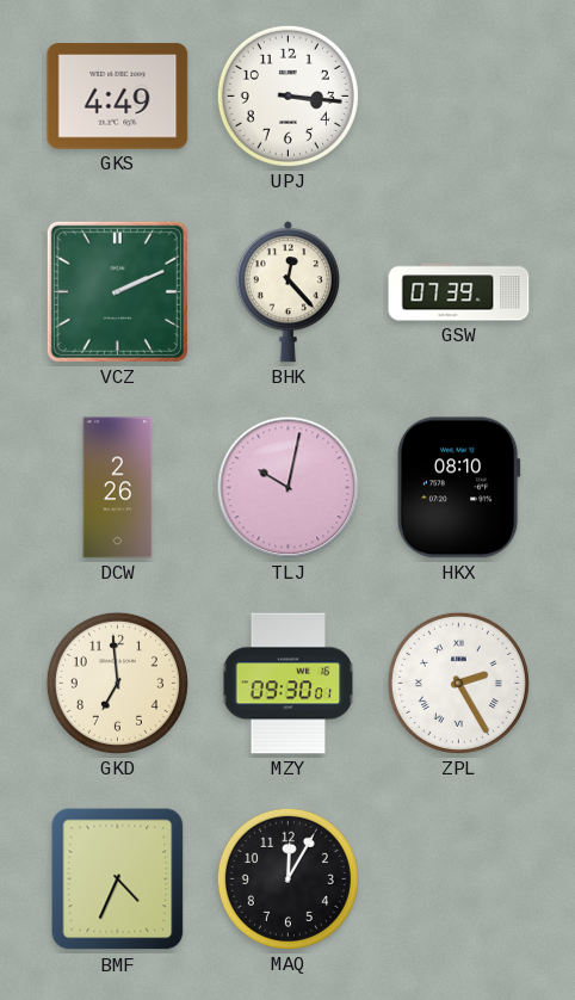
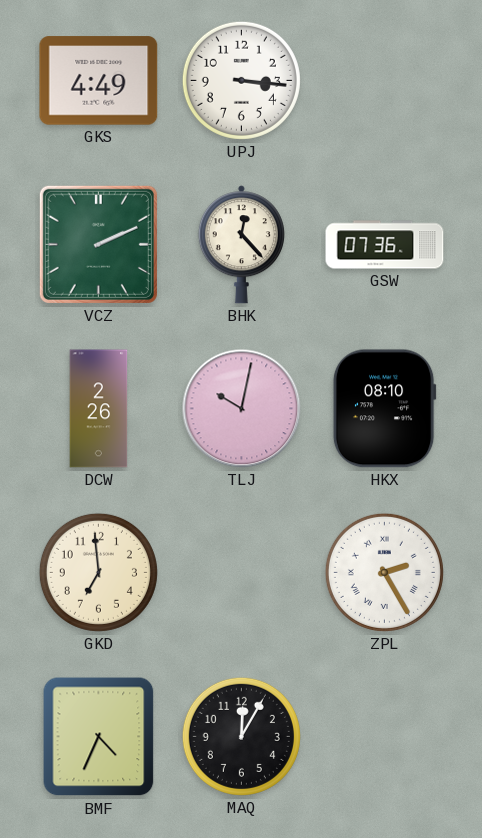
GSW: 07:39 -> 07:36
MZY: 09:30 -> none
